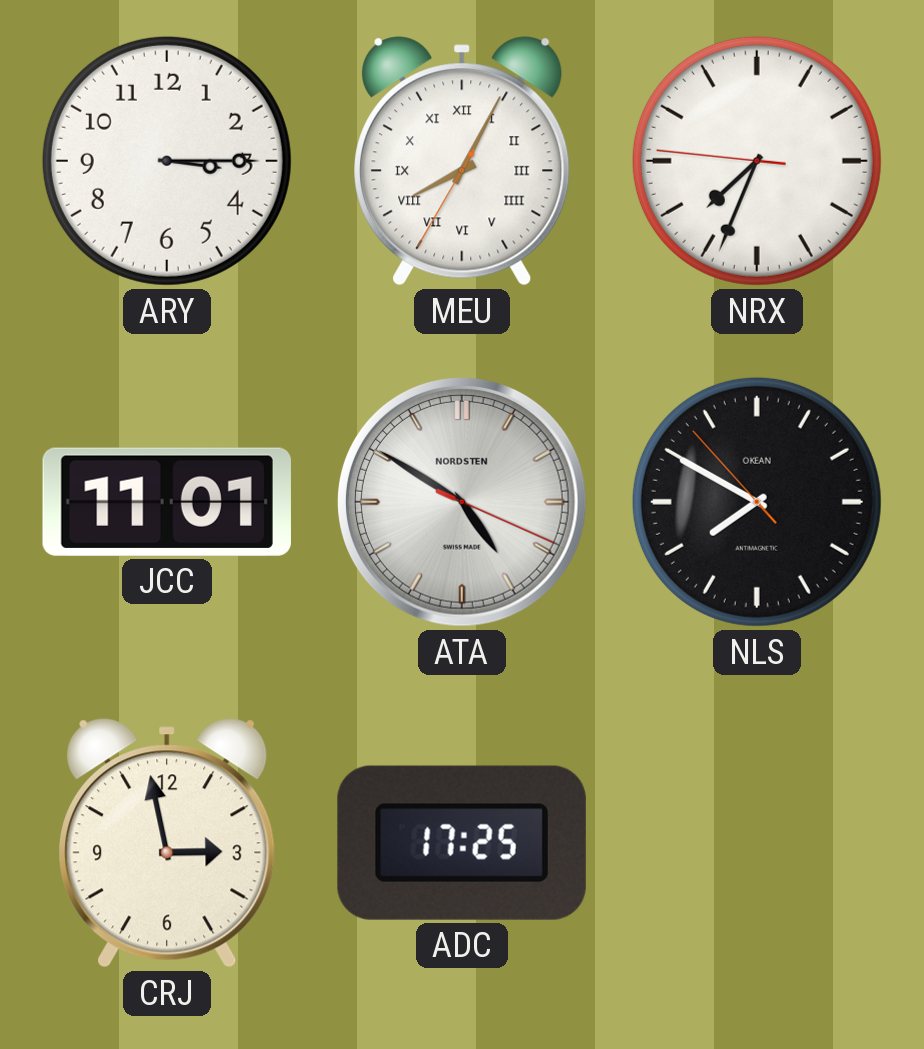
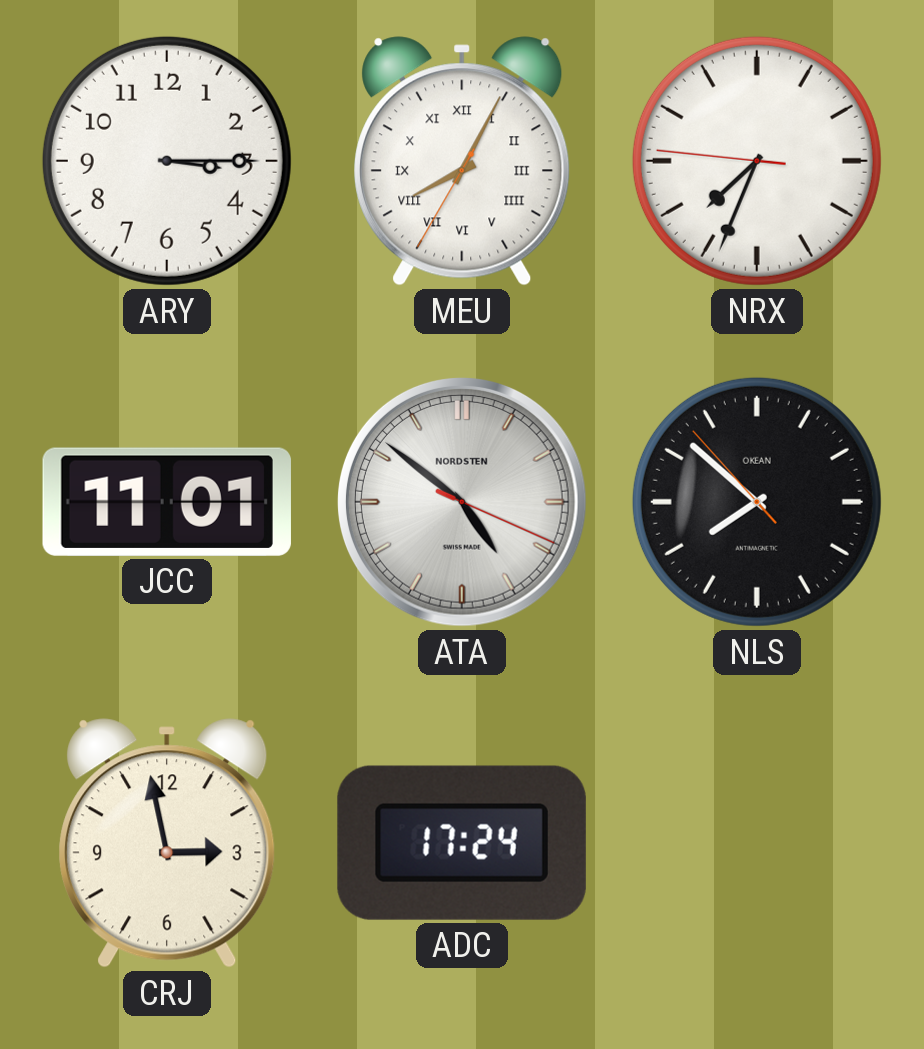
ATA: 4:50 -> 4:51
NLS: 7:49 -> 7:51
ADC: 17:25 -> 17:24
